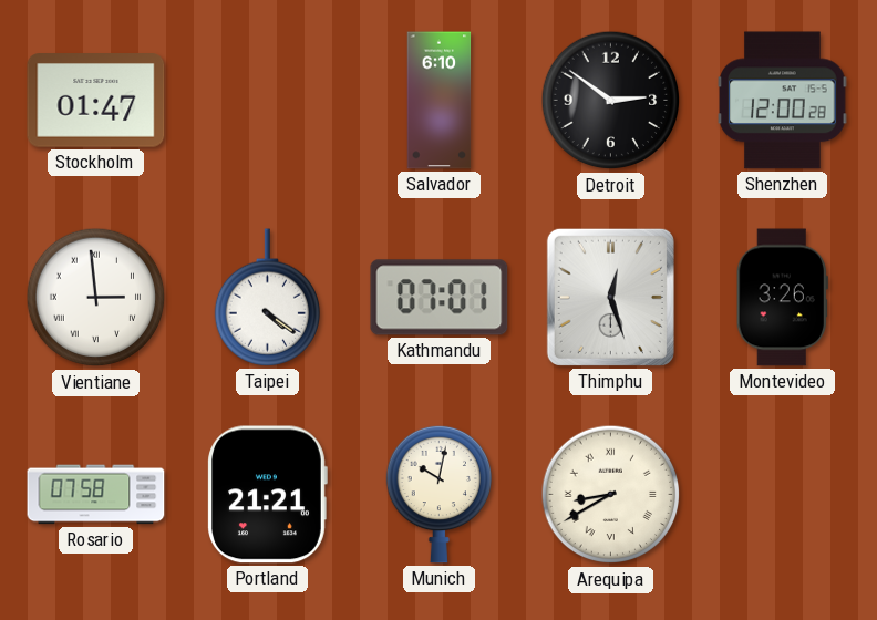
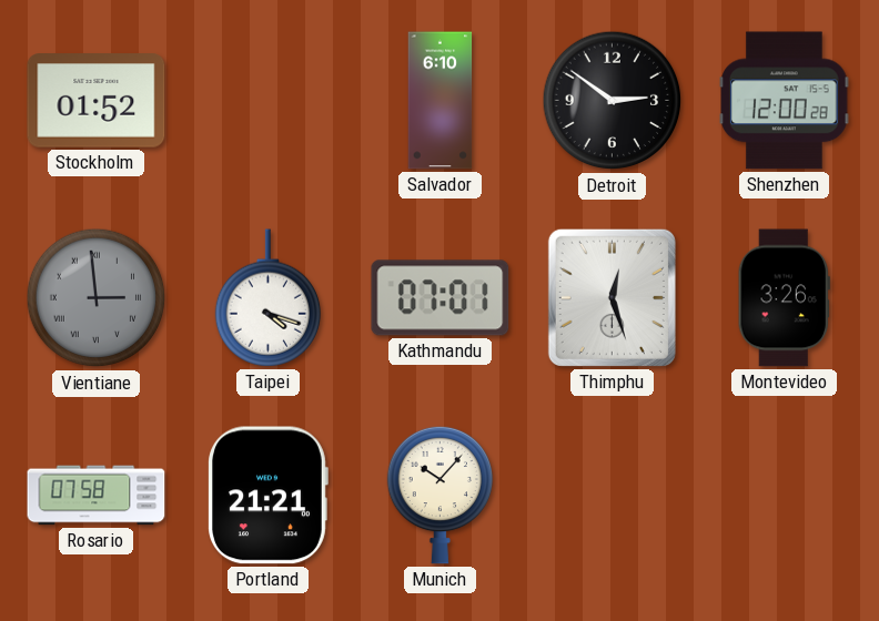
Stockholm: 01:47 -> 01:52
Vientiane dial: white -> grey
Taipei: 4:21 -> 4:18
Munich: 10:02 -> 10:07
Arequipa: 8:40 -> none
